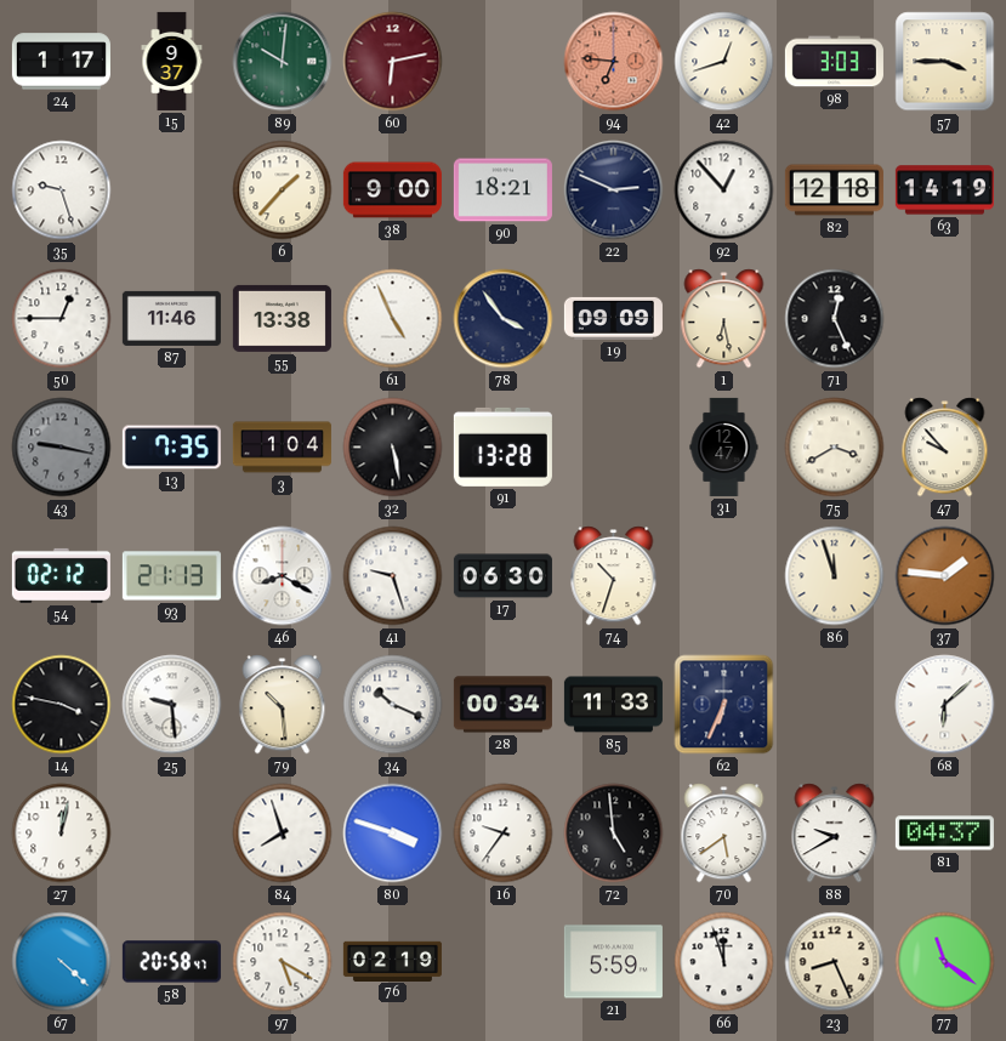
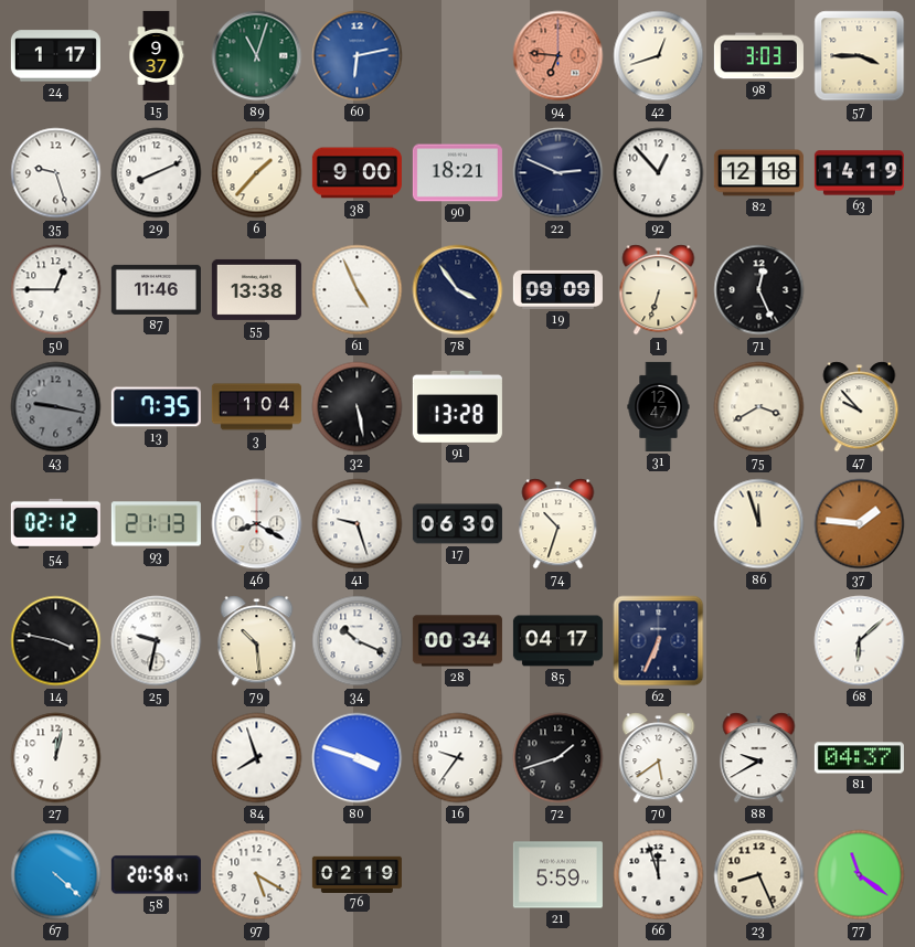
89: 10:01 -> 11:03
60 dial: burgundy -> blue
29: none -> 8:11
1: 6:28 -> 6:33
25: 9:29 -> 9:32
85: 11:33 -> 04:17
72: 4:59 -> 1:42
